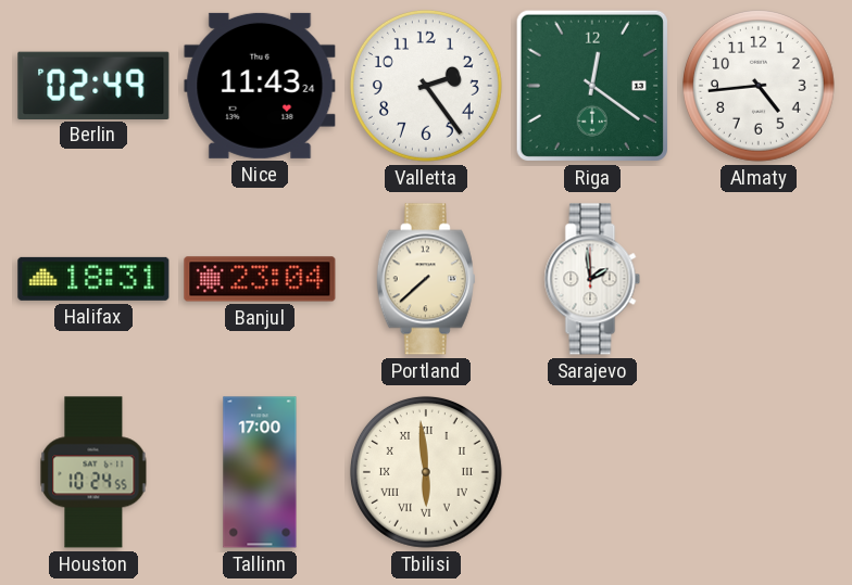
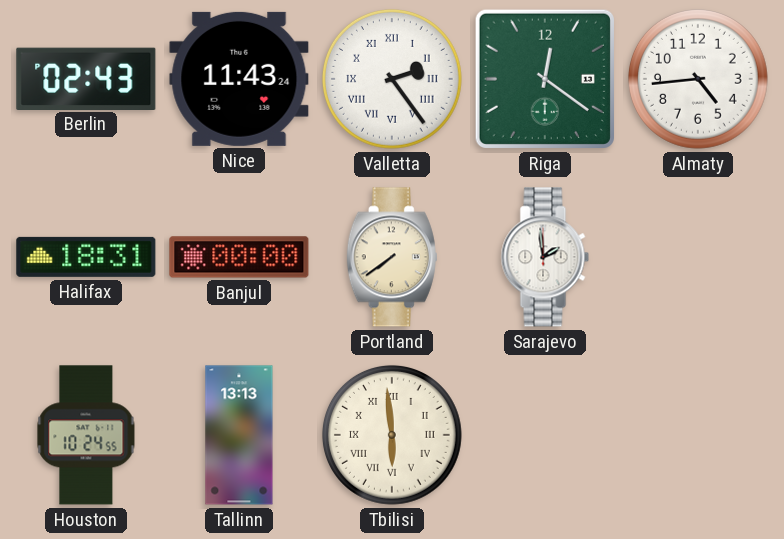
Berlin: 02:49 -> 02:43
Valletta numerals: Arabic -> Roman
Banjul: 23:04 -> 00:00
Portland: 7:38 -> 7:39
Tallinn: 17:00 -> 13:13
